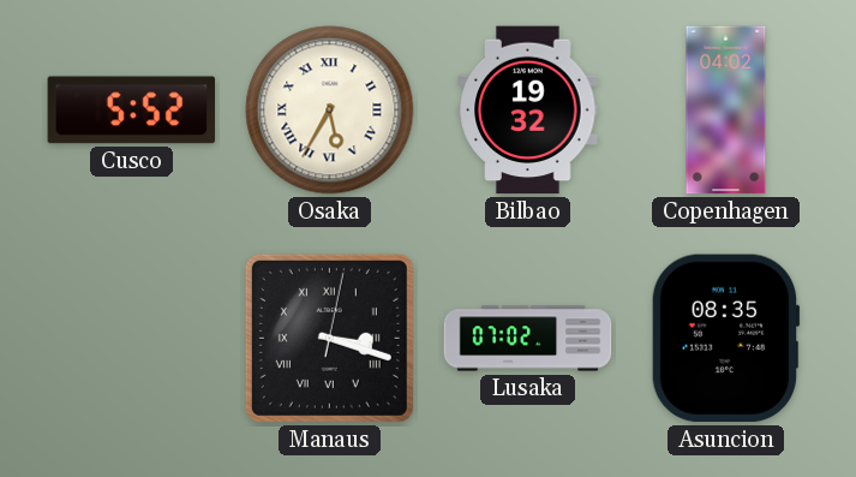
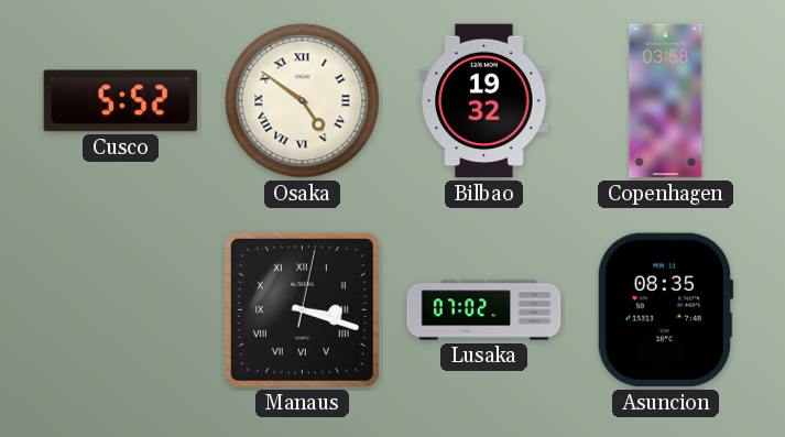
Osaka: 5:35 -> 4:51
Copenhagen: 04:02 -> 03:58
